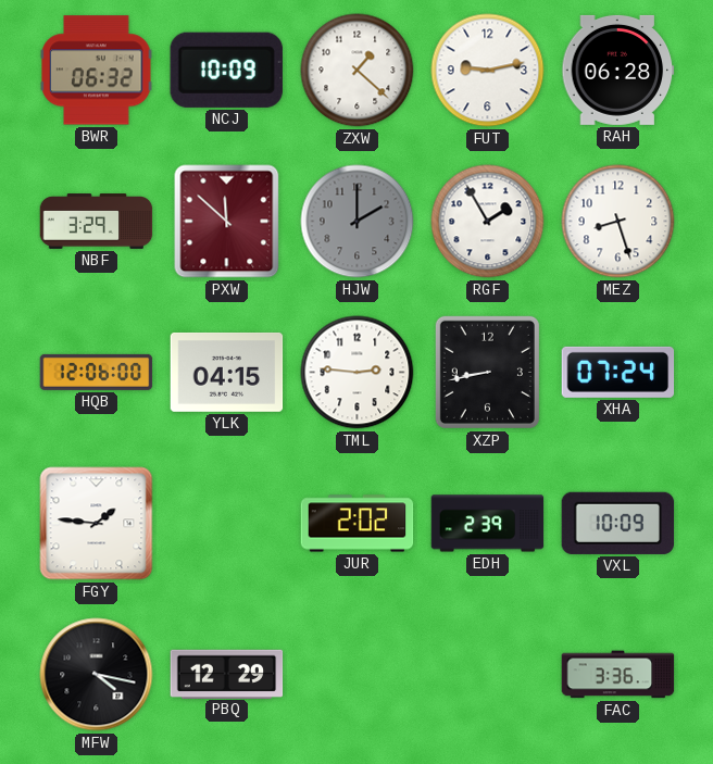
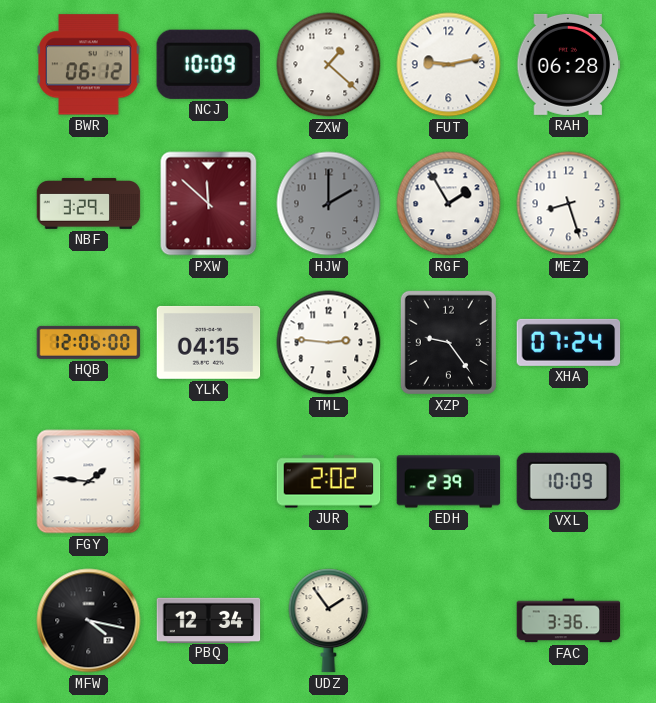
BWR: 06:32 -> 06:12
XZP: 8:43 -> 9:24
PBQ: 12:29 -> 12:34
UDZ: none -> 1:54
